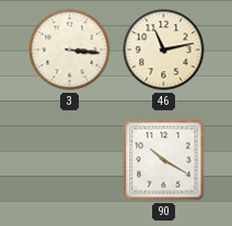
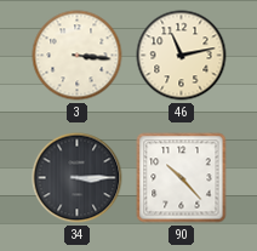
34: none -> 3:15
90: 10:20 -> 10:23
